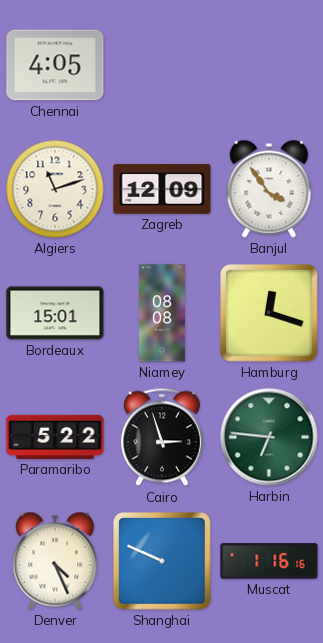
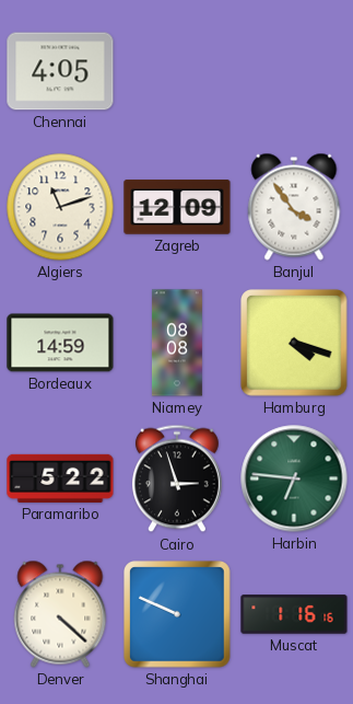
Bordeaux: 15:01 -> 14:59
Hamburg: 12:18 -> 4:18
Denver: 4:26 -> 4:22
